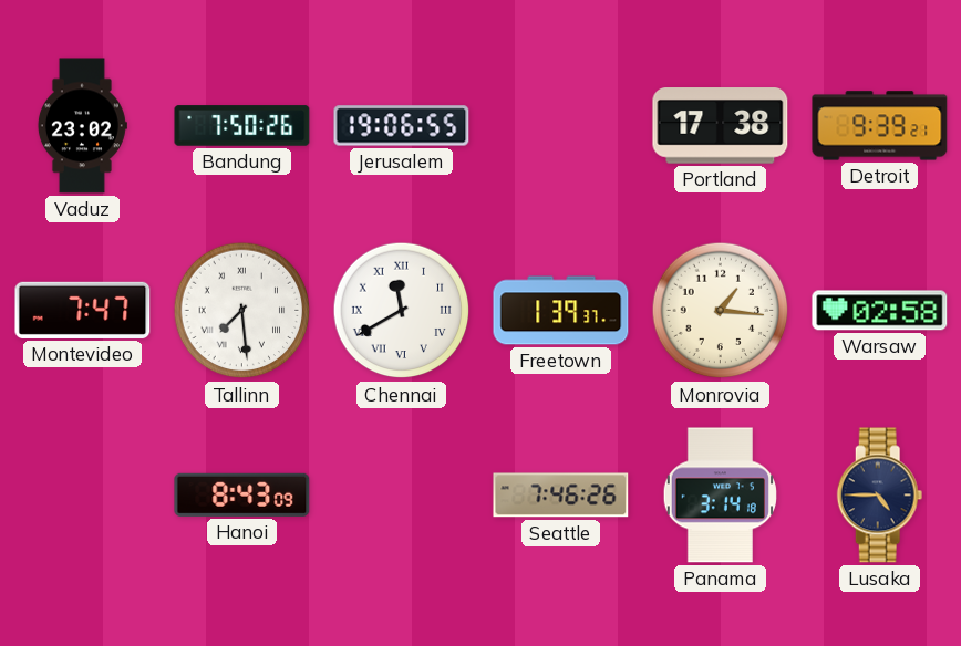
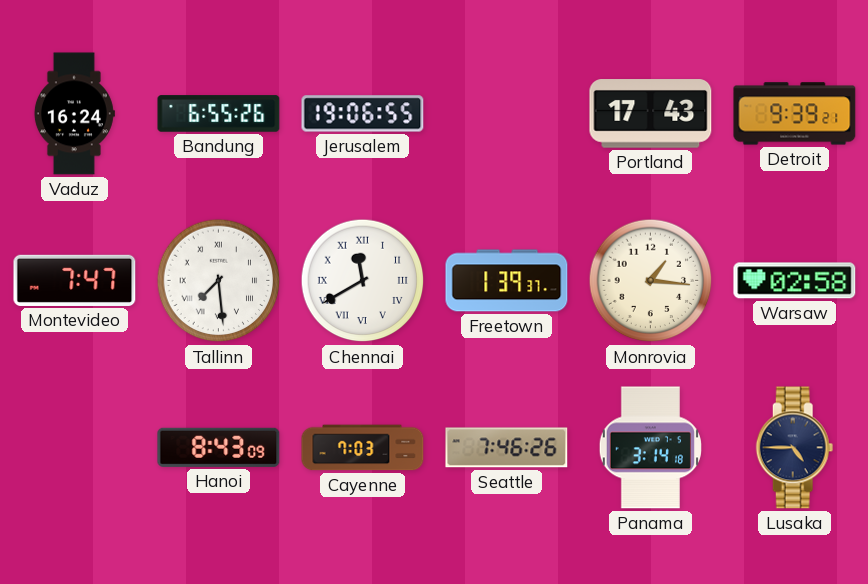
Vaduz: 23:02 -> 16:24
Bandung: 7:50 -> 6:55
Portland: 17:38 -> 17:43
Cayenne: none -> 7:03
